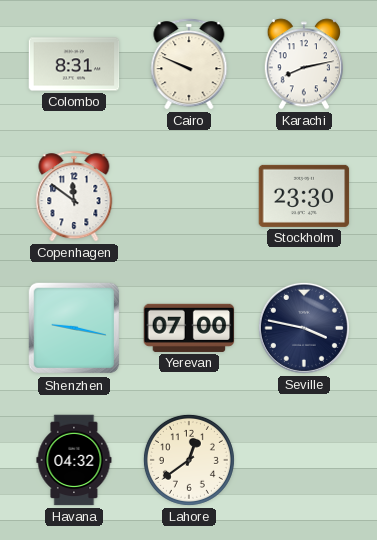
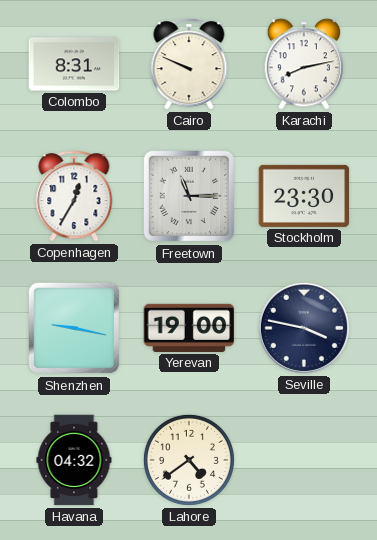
Copenhagen: 11:51 -> 12:35
Freetown: none -> 11:15
Yerevan: 07:00 -> 19:00
Lahore: 12:39 -> 4:39
